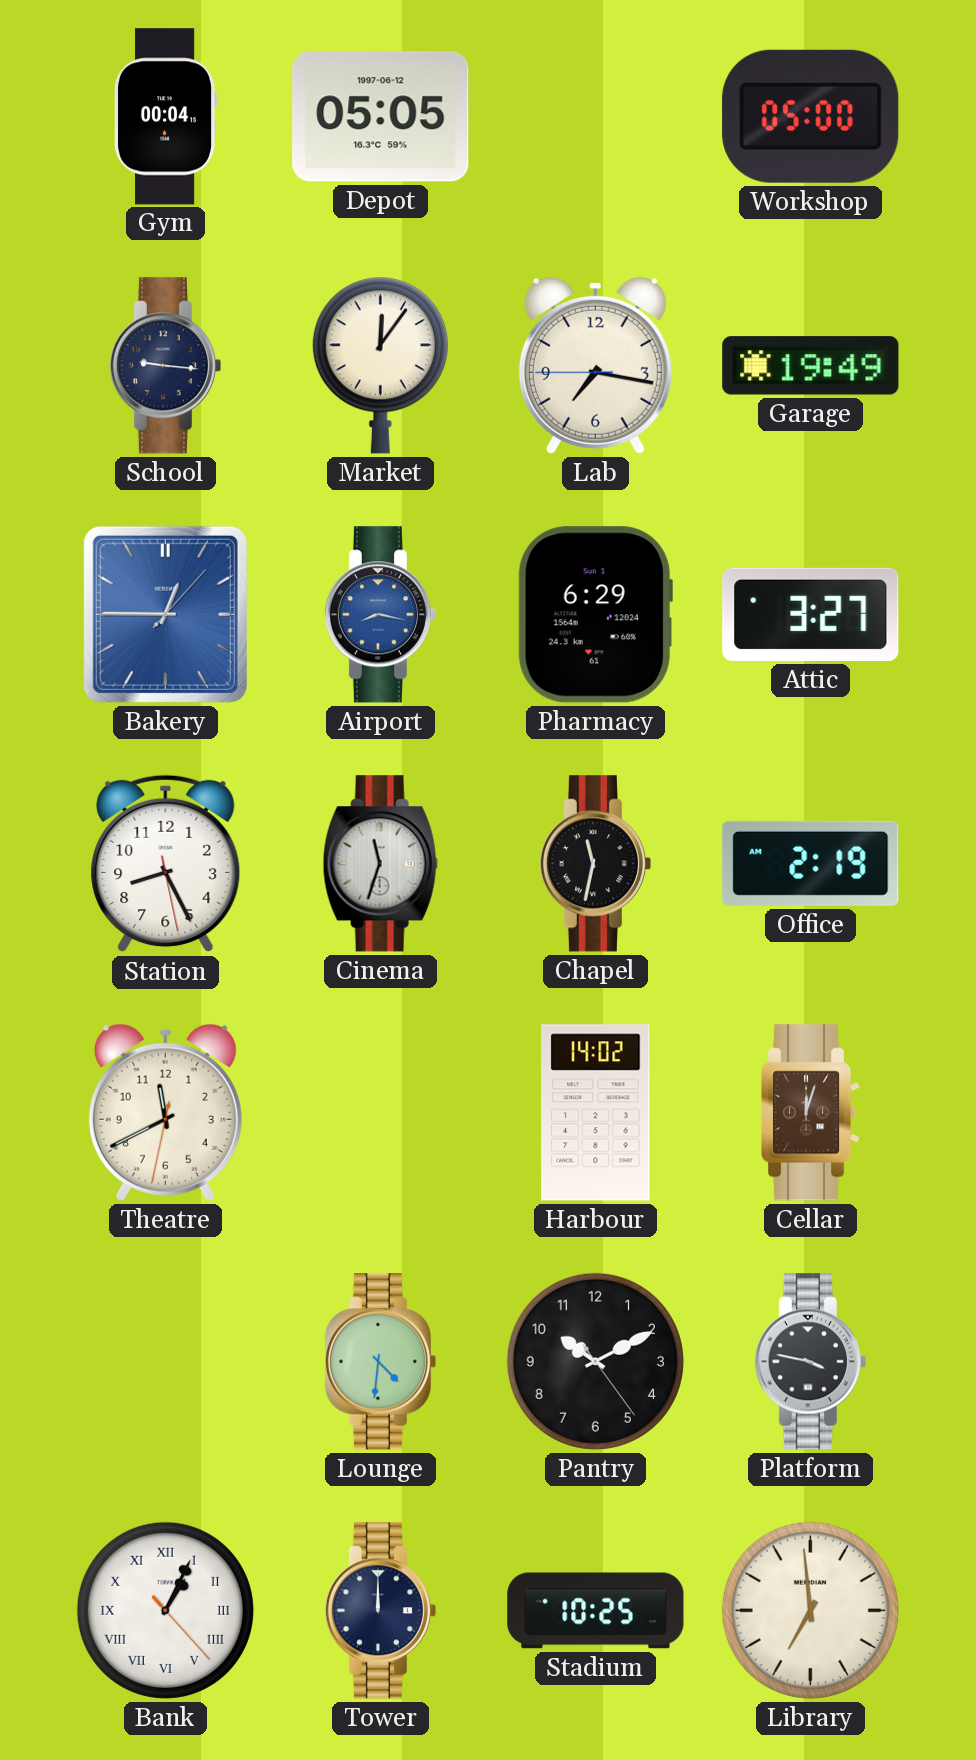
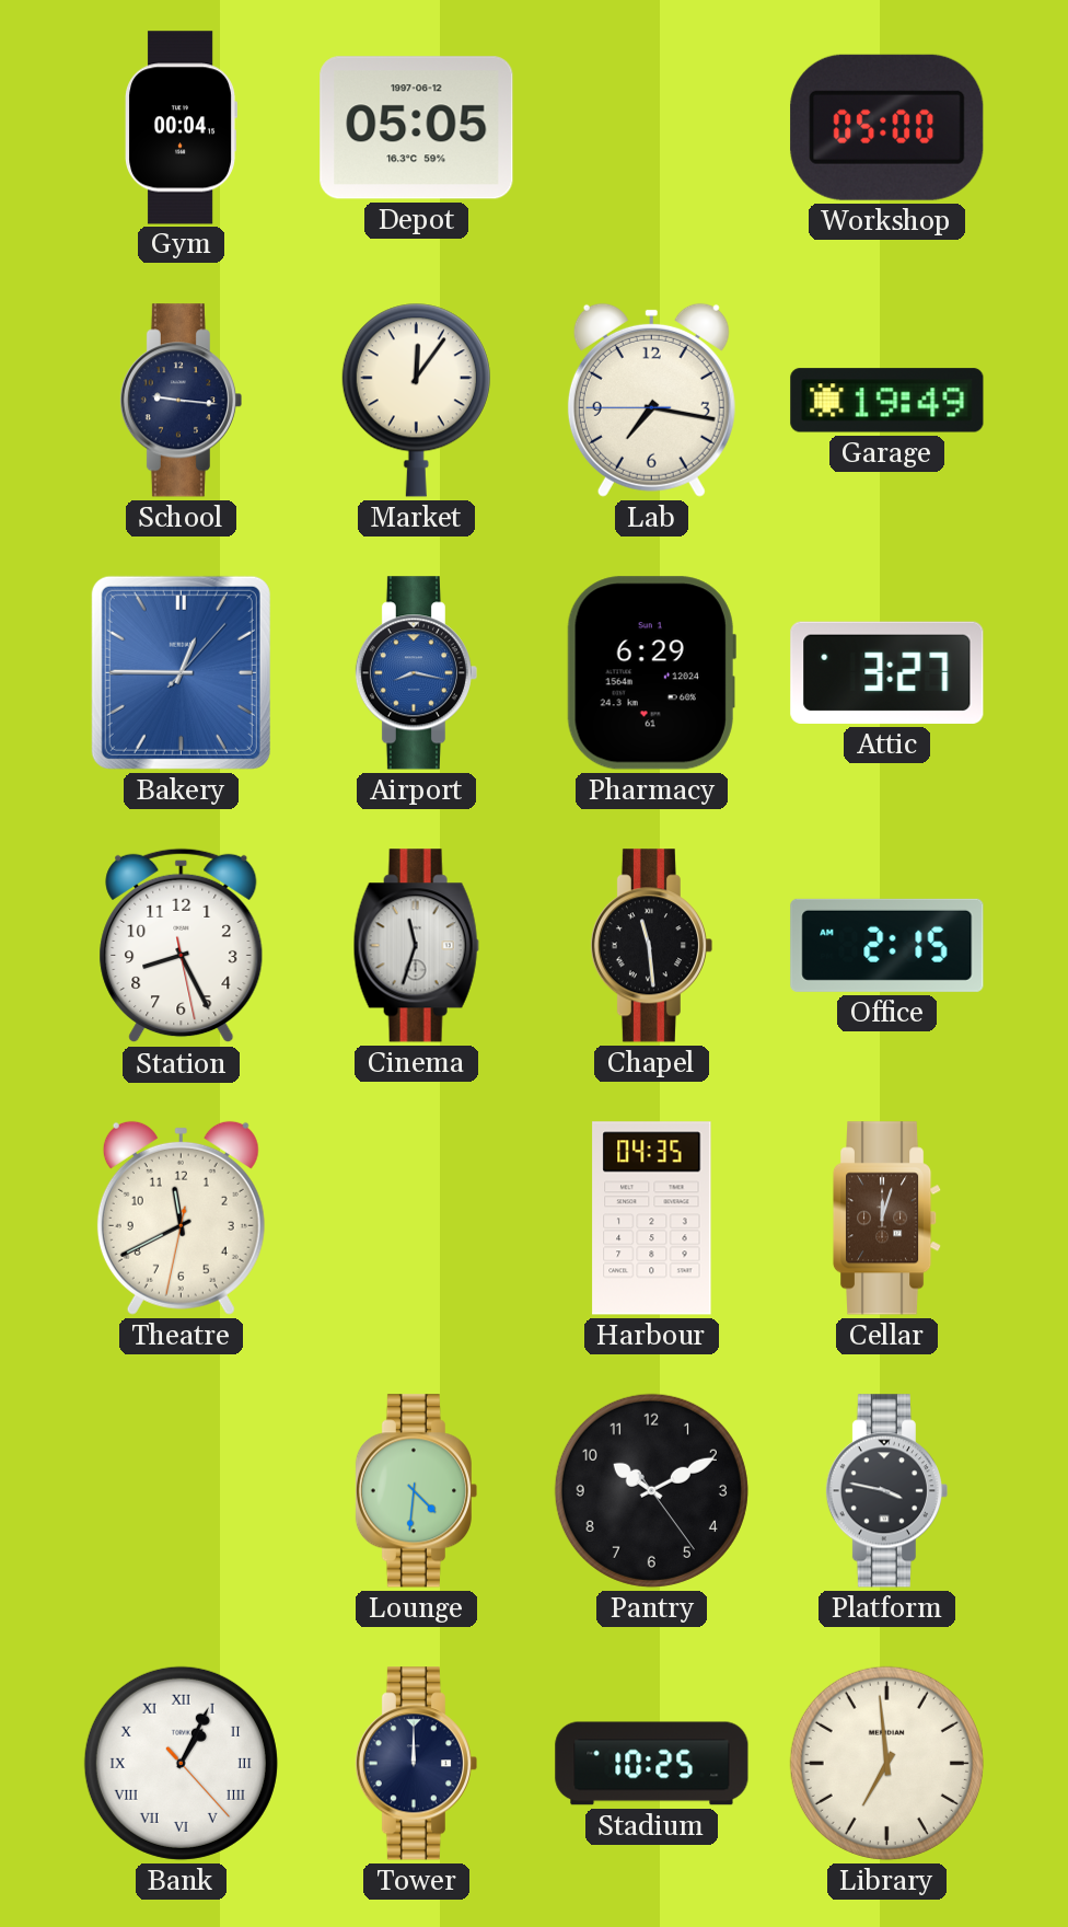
Chapel: 11:32 -> 11:29
Office: 2:19 -> 2:15
Harbour: 14:02 -> 04:35
